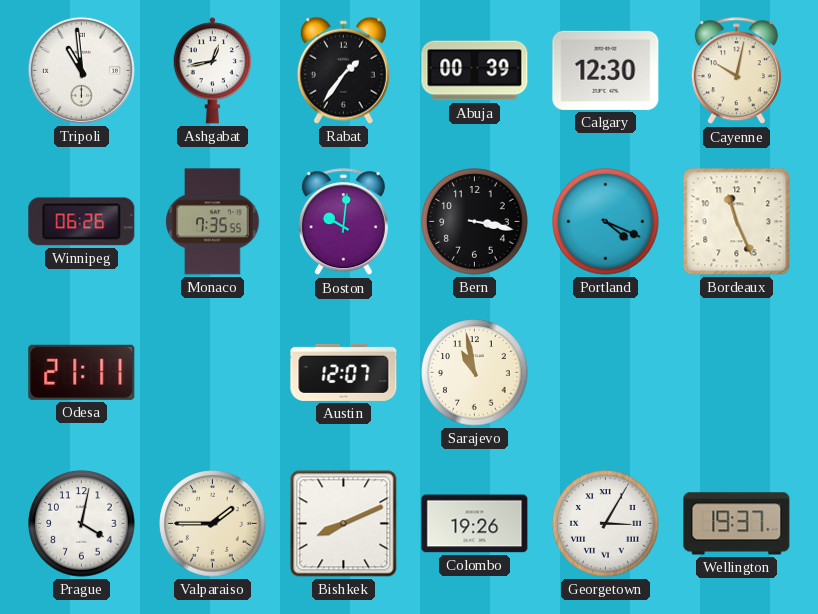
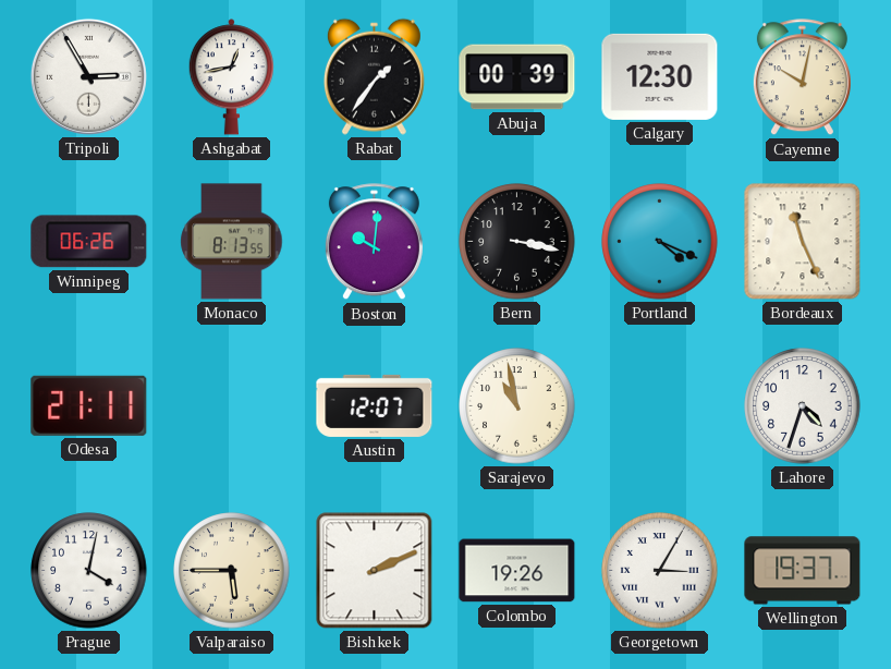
Tripoli: 10:59 -> 2:55
Monaco: 7:35 -> 8:13
Lahore: none -> 4:33
Valparaiso: 1:45 -> 5:45
Bishkek: 8:11 -> 2:11
